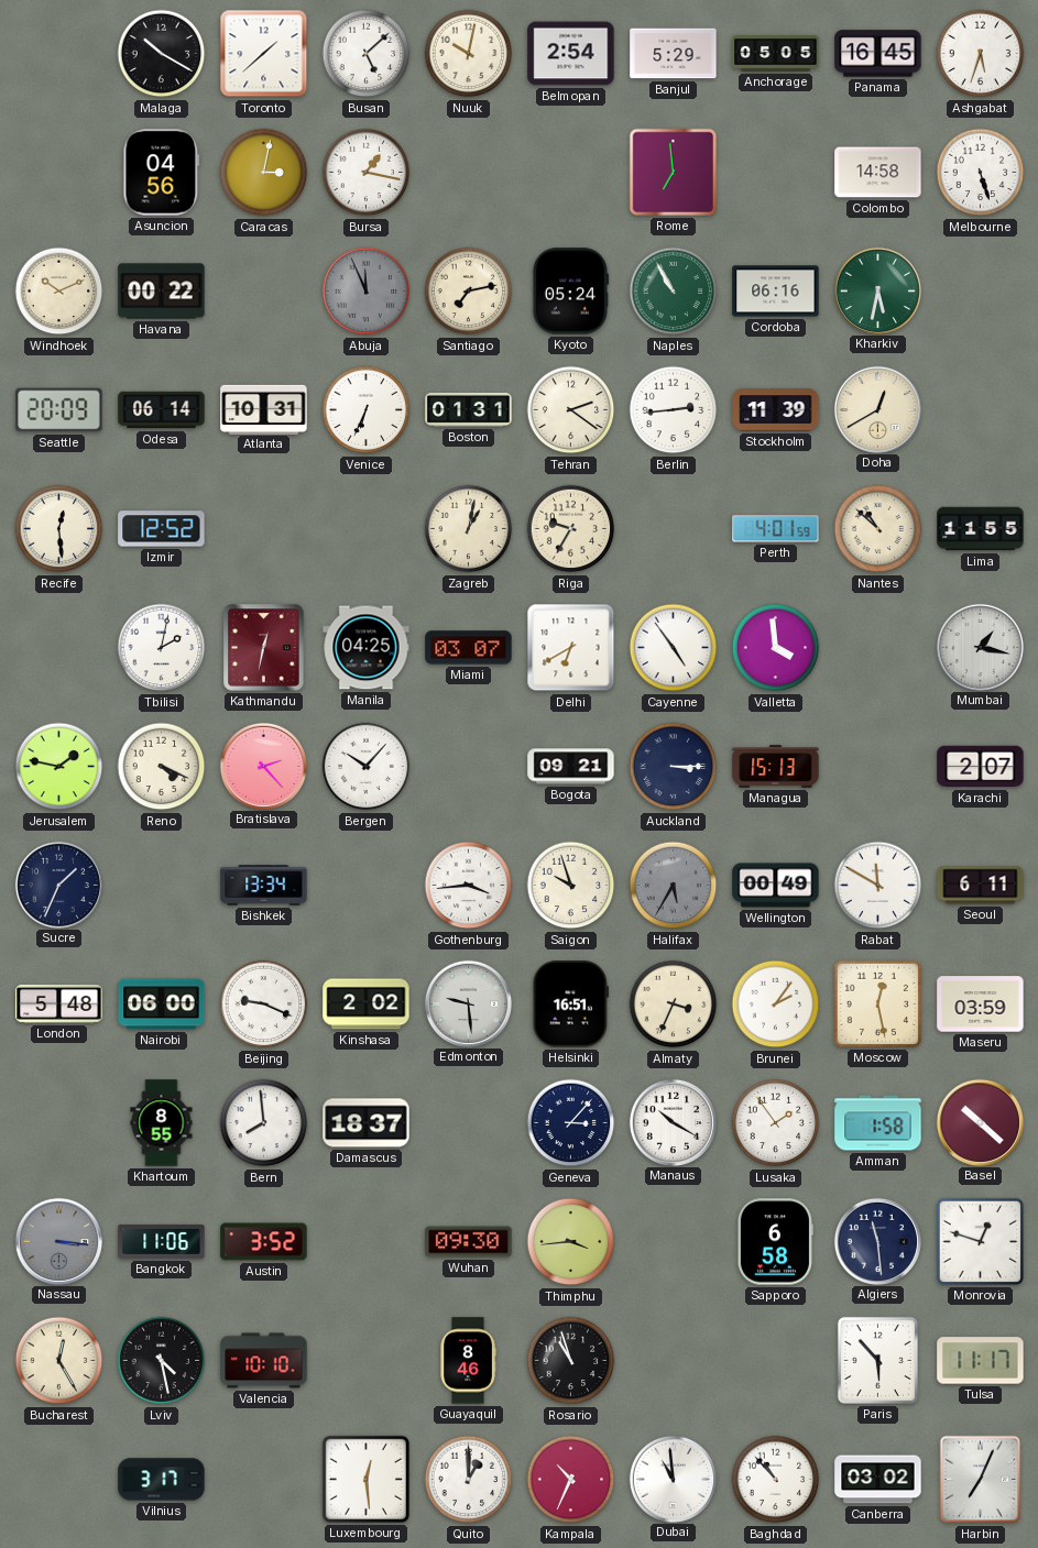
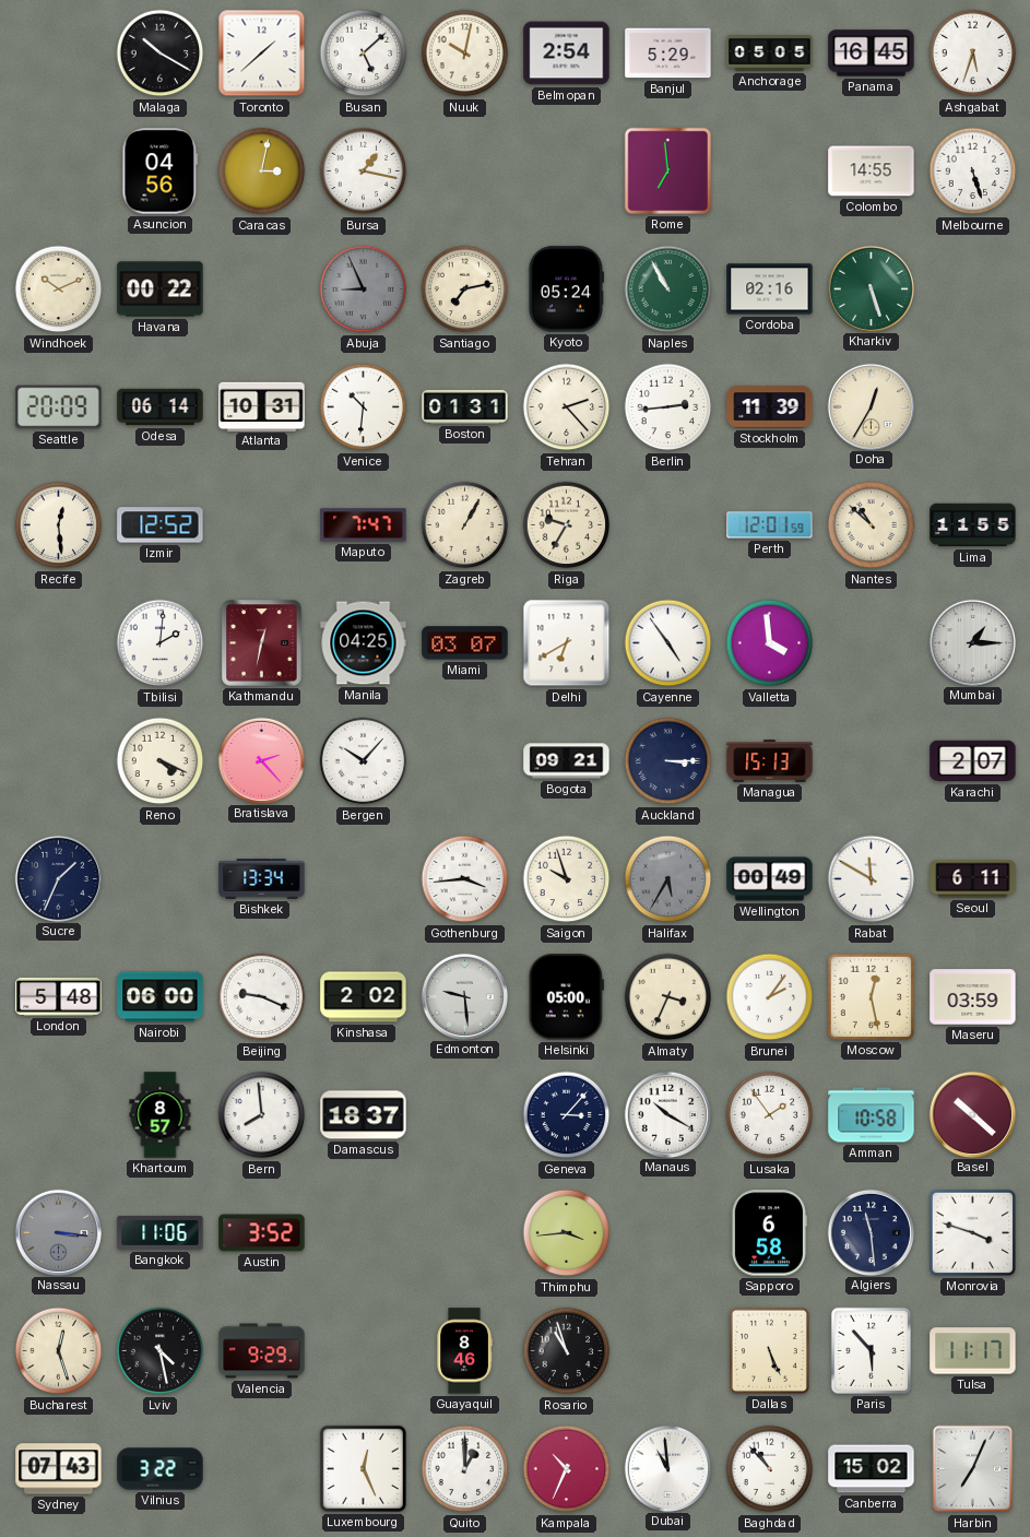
Colombo: 14:58 -> 14:55
Abuja: 11:56 -> 8:56
Cordoba: 06:16 -> 02:16
Kharkiv: 5:32 -> 5:27
Venice: 6:34 -> 10:31
Tehran: 2:21 -> 2:23
Doha: 12:40 -> 12:35
Maputo: none -> 7:47
Zagreb: 1:02 -> 1:05
Perth: 4:01 -> 12:01
Tbilisi: 2:02 -> 2:01
Mumbai: 1:17 -> 1:15
Jerusalem: 1:47 -> none
Helsinki: 16:51 -> 05:00
Khartoum: 8:55 -> 8:57
Amman: 1:58 -> 10:58
Wuhan: 09:30 -> none
Monrovia: 12:48 -> 3:48
Bucharest: 12:25 -> 12:27
Valencia: 10:10 -> 9:29
Dallas: none -> 5:26
Sydney: none -> 07:43
Vilnius: 3:17 -> 3:22
Luxembourg: 12:29 -> 12:26
Canberra: 03:02 -> 15:02
